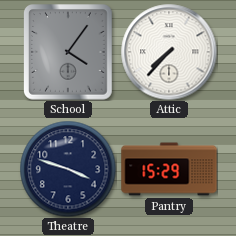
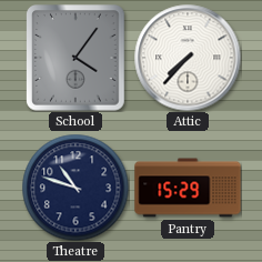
Theatre: 3:48 -> 10:48
